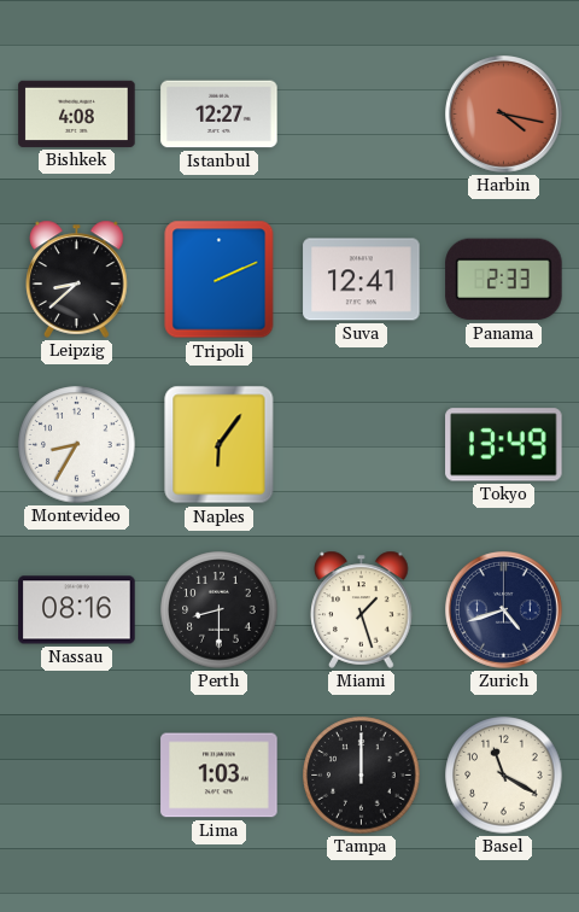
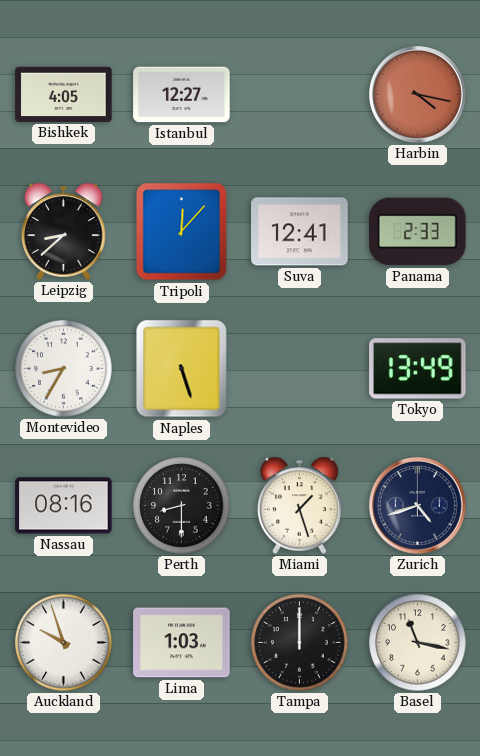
Bishkek: 4:08 -> 4:05
Tripoli: 2:11 -> 12:07
Naples: 6:06 -> 5:27
Auckland: none -> 9:57
Basel: 11:20 -> 11:17
